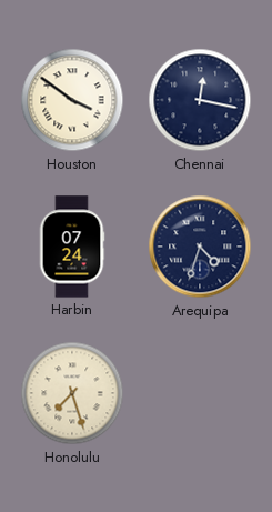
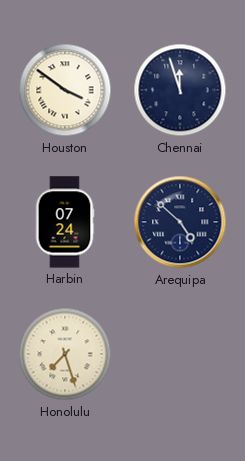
Chennai: 12:17 -> 11:57
Arequipa: 4:33 -> 4:52
